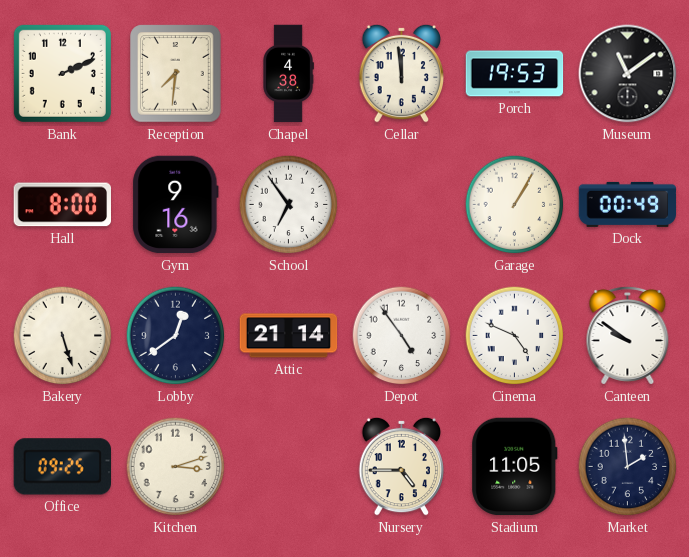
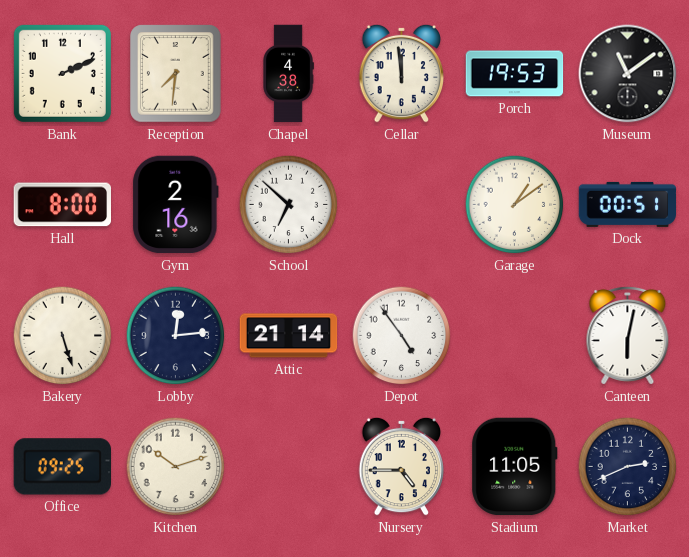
Gym: 9:16 -> 2:16
School: 6:54 -> 6:52
Garage: 1:05 -> 1:09
Dock: 00:49 -> 00:51
Lobby: 12:39 -> 12:14
Cinema: 4:49 -> none
Canteen: 9:51 -> 6:02
Kitchen: 3:12 -> 10:12
Market: 1:59 -> 2:41
